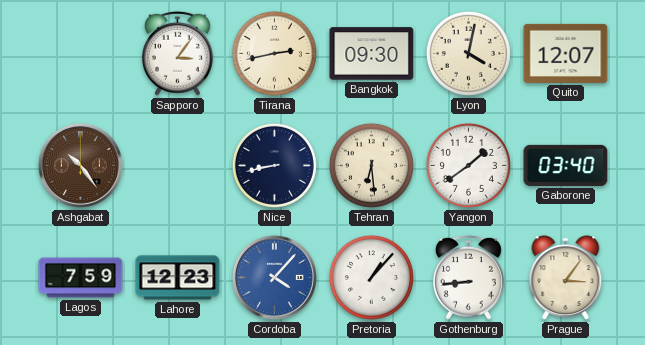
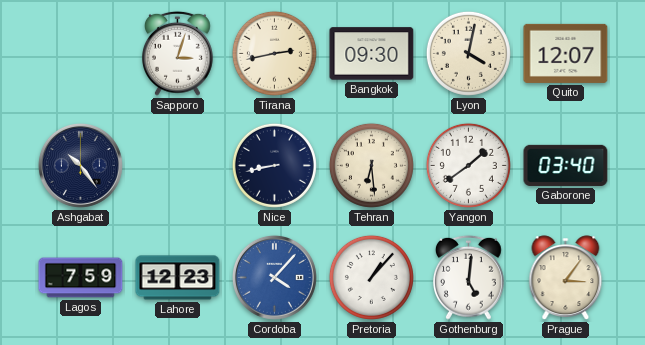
Sapporo: 3:06 -> 3:03
Ashgabat dial: brown -> navy
Gothenburg: 8:44 -> 5:01
